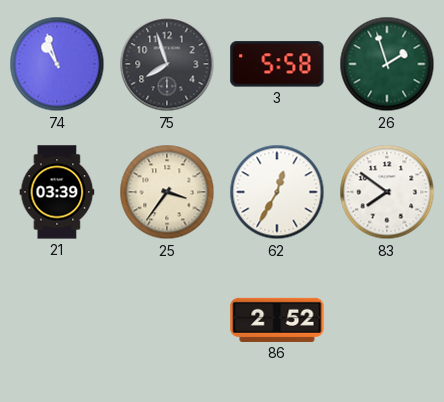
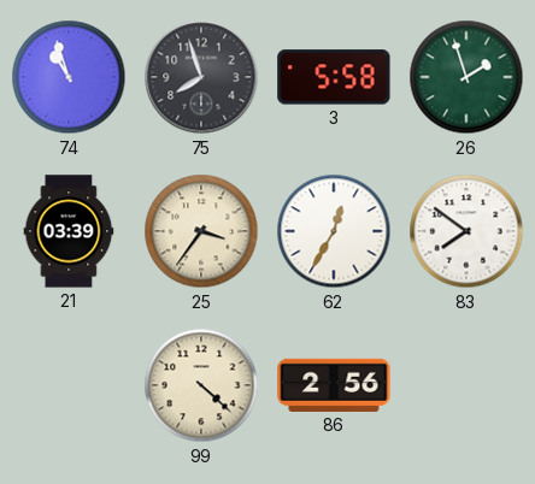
99: none -> 4:22
86: 2:52 -> 2:56
